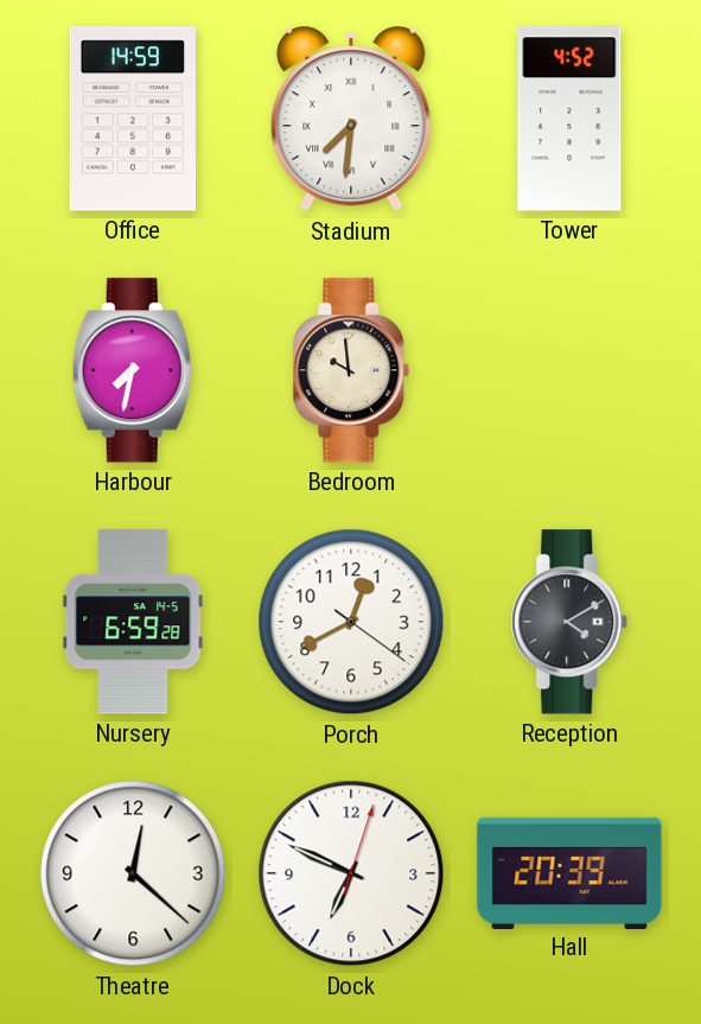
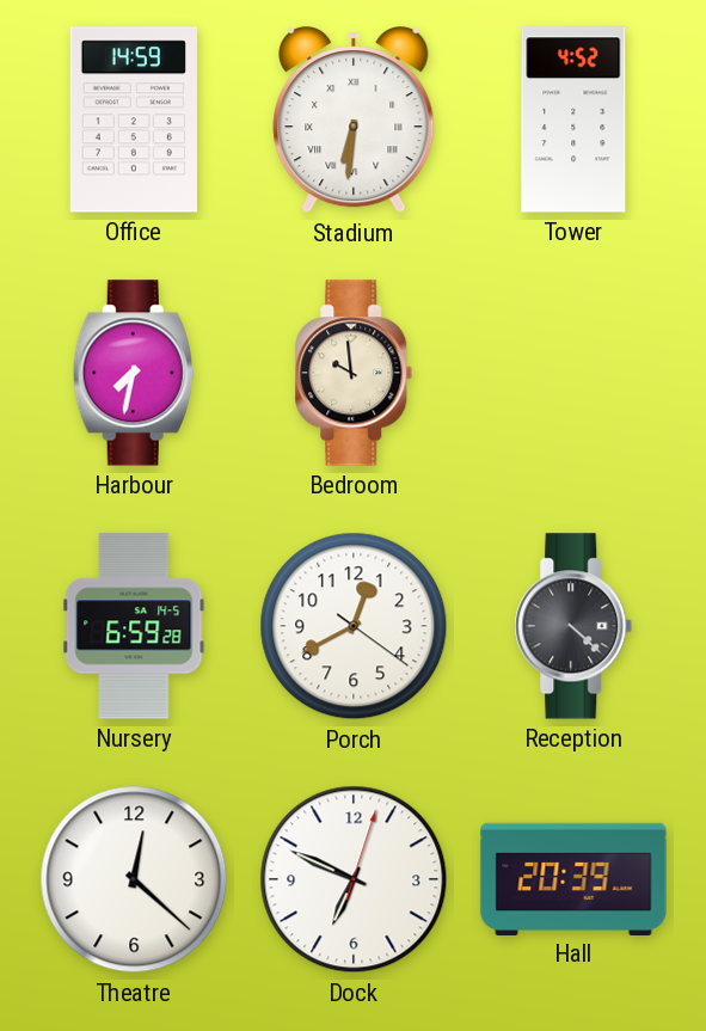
Stadium: 7:31 -> 6:31
Reception: 4:10 -> 4:22
